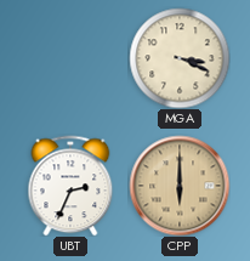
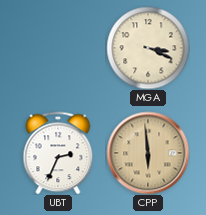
CPP: 6:00 -> 5:59
